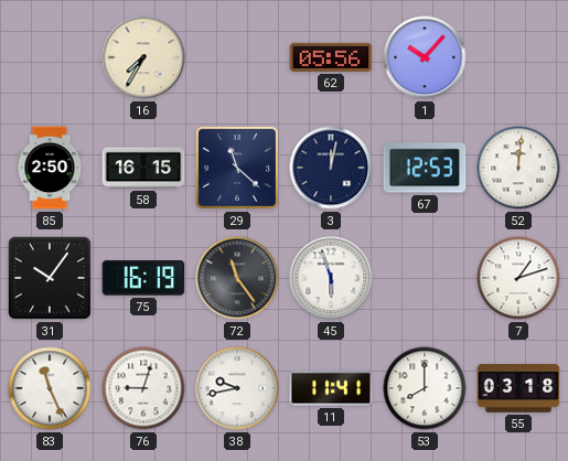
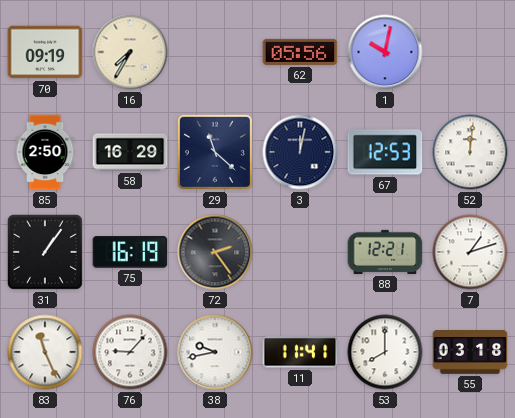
70: none -> 09:19
1: 10:07 -> 10:02
58: 16:15 -> 16:29
31: 10:06 -> 1:06
72: 11:24 -> 2:24
45: 5:57 -> none
88: none -> 12:21
76: 9:03 -> 9:07
